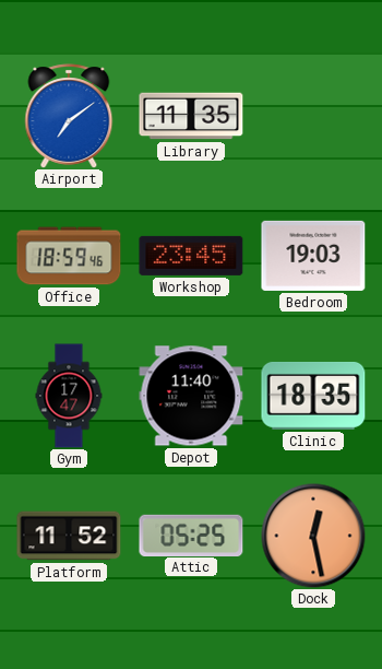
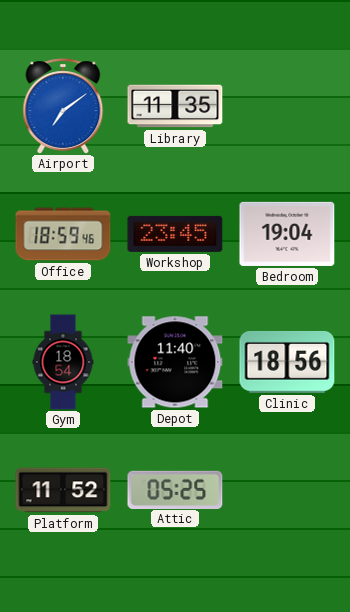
Bedroom: 19:03 -> 19:04
Gym: 17:47 -> 18:54
Clinic: 18:35 -> 18:56
Dock: 12:28 -> none
